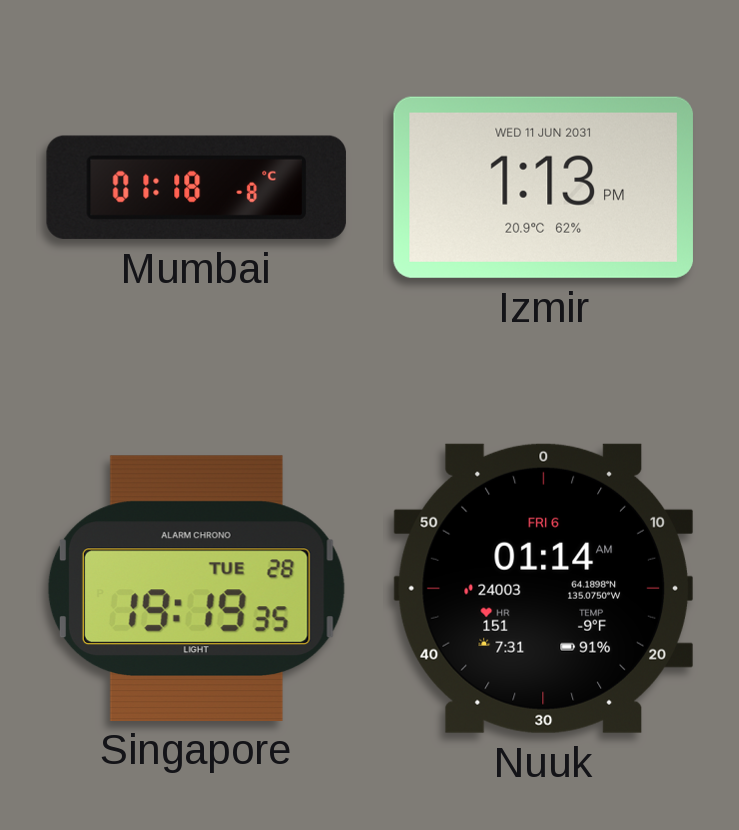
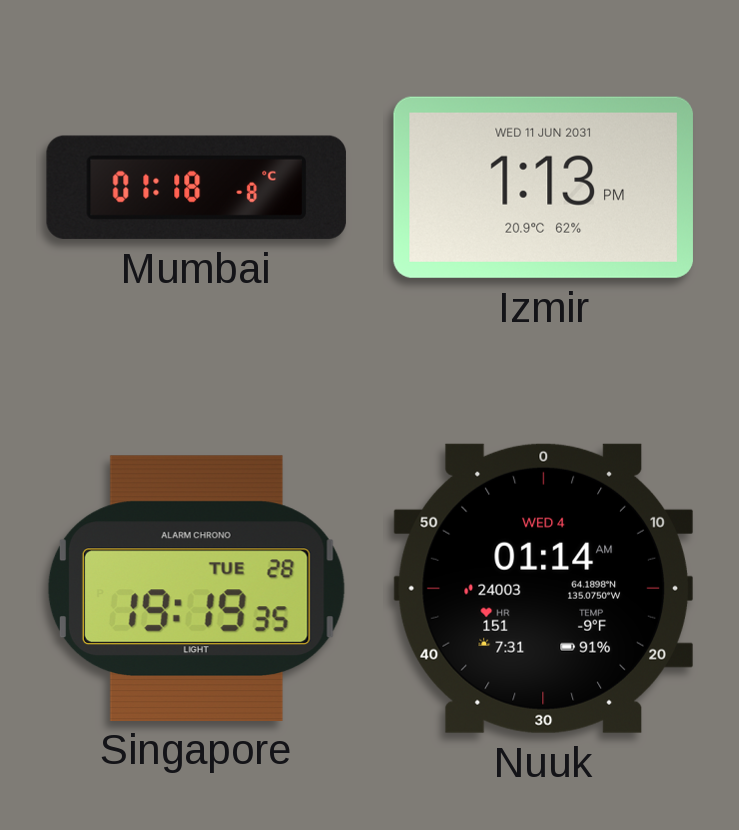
Nuuk date: FRI 6 -> WED 4
